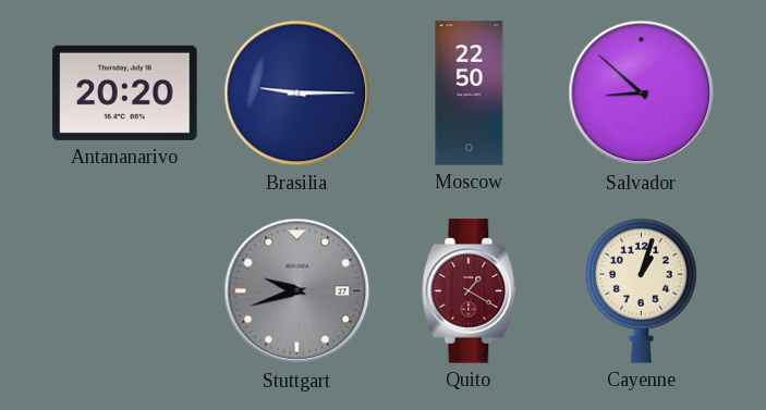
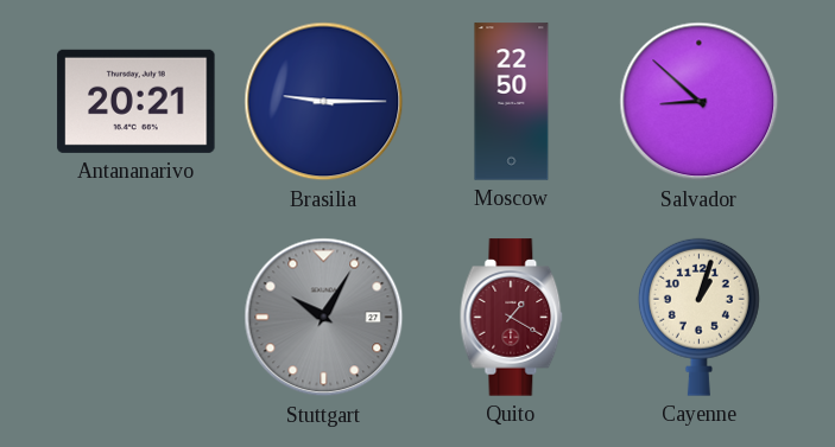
Antananarivo: 20:20 -> 20:21
Stuttgart: 9:42 -> 10:05
